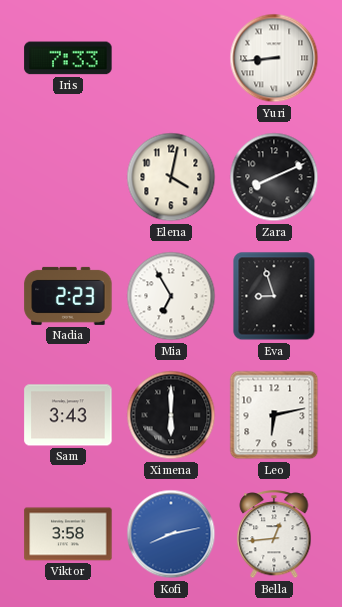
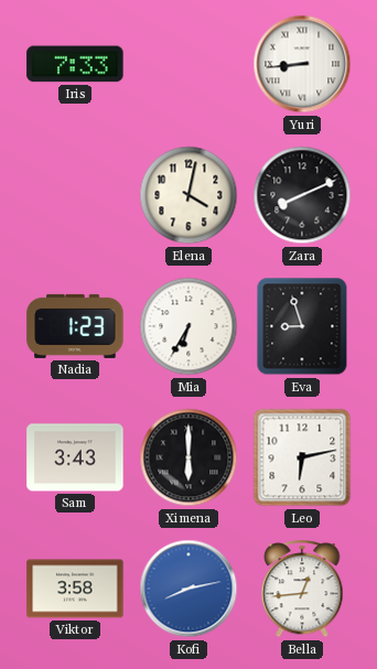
Nadia: 2:23 -> 1:23
Mia: 6:55 -> 6:35
